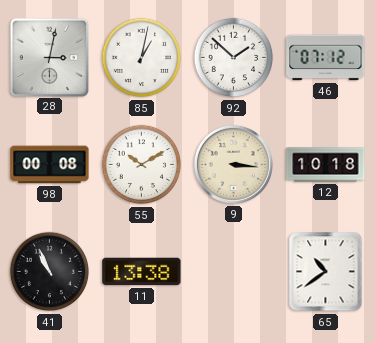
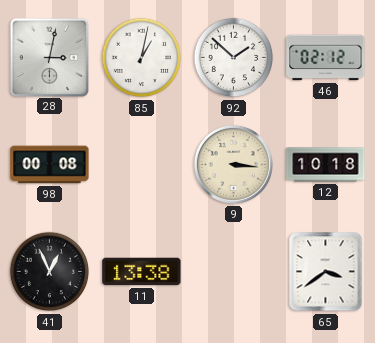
46: 07:12 -> 02:12
55: 10:10 -> none
41: 10:56 -> 12:56
65: 10:39 -> 3:39
